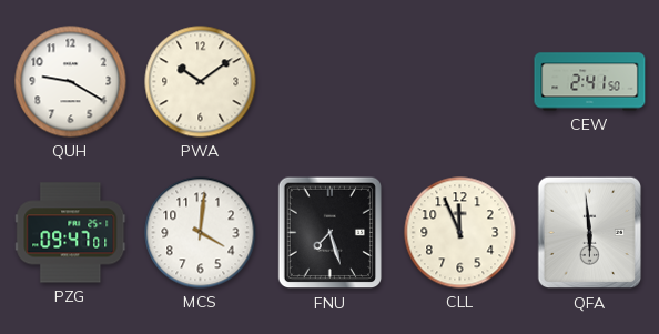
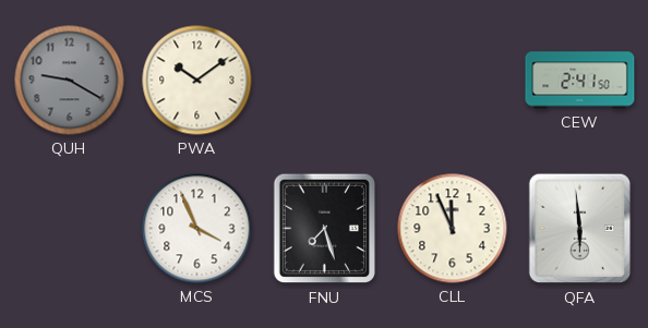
QUH dial: white -> grey
PZG: 09:47 -> none
MCS: 4:01 -> 3:56
